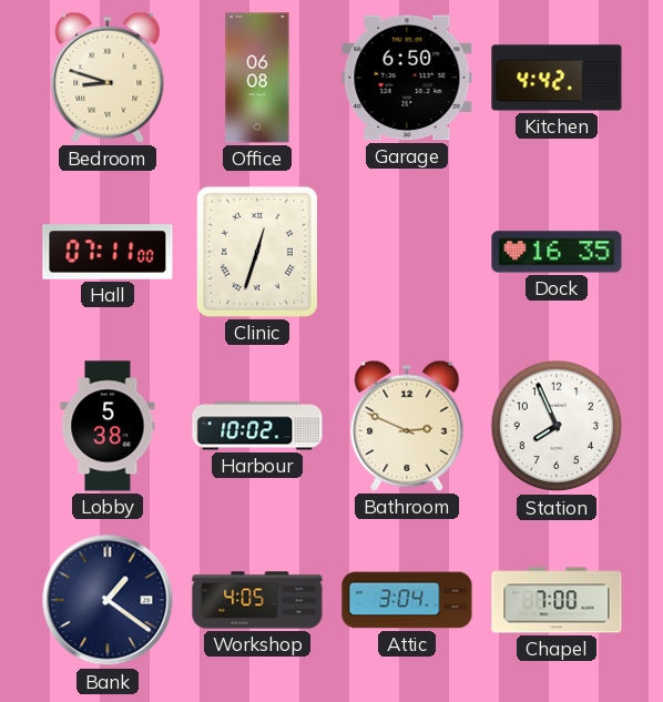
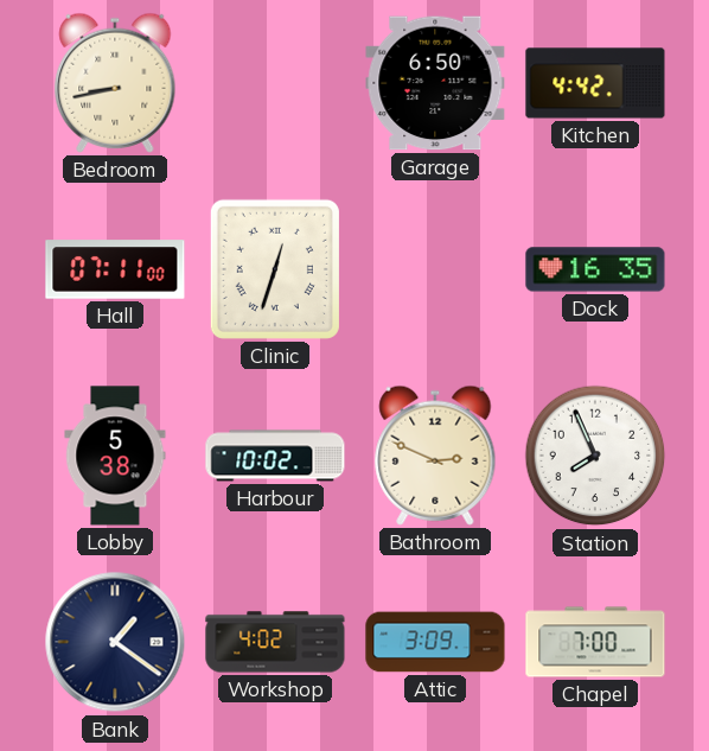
Bedroom: 8:48 -> 8:43
Office: 06:08 -> none
Workshop: 4:05 -> 4:02
Attic: 3:04 -> 3:09
